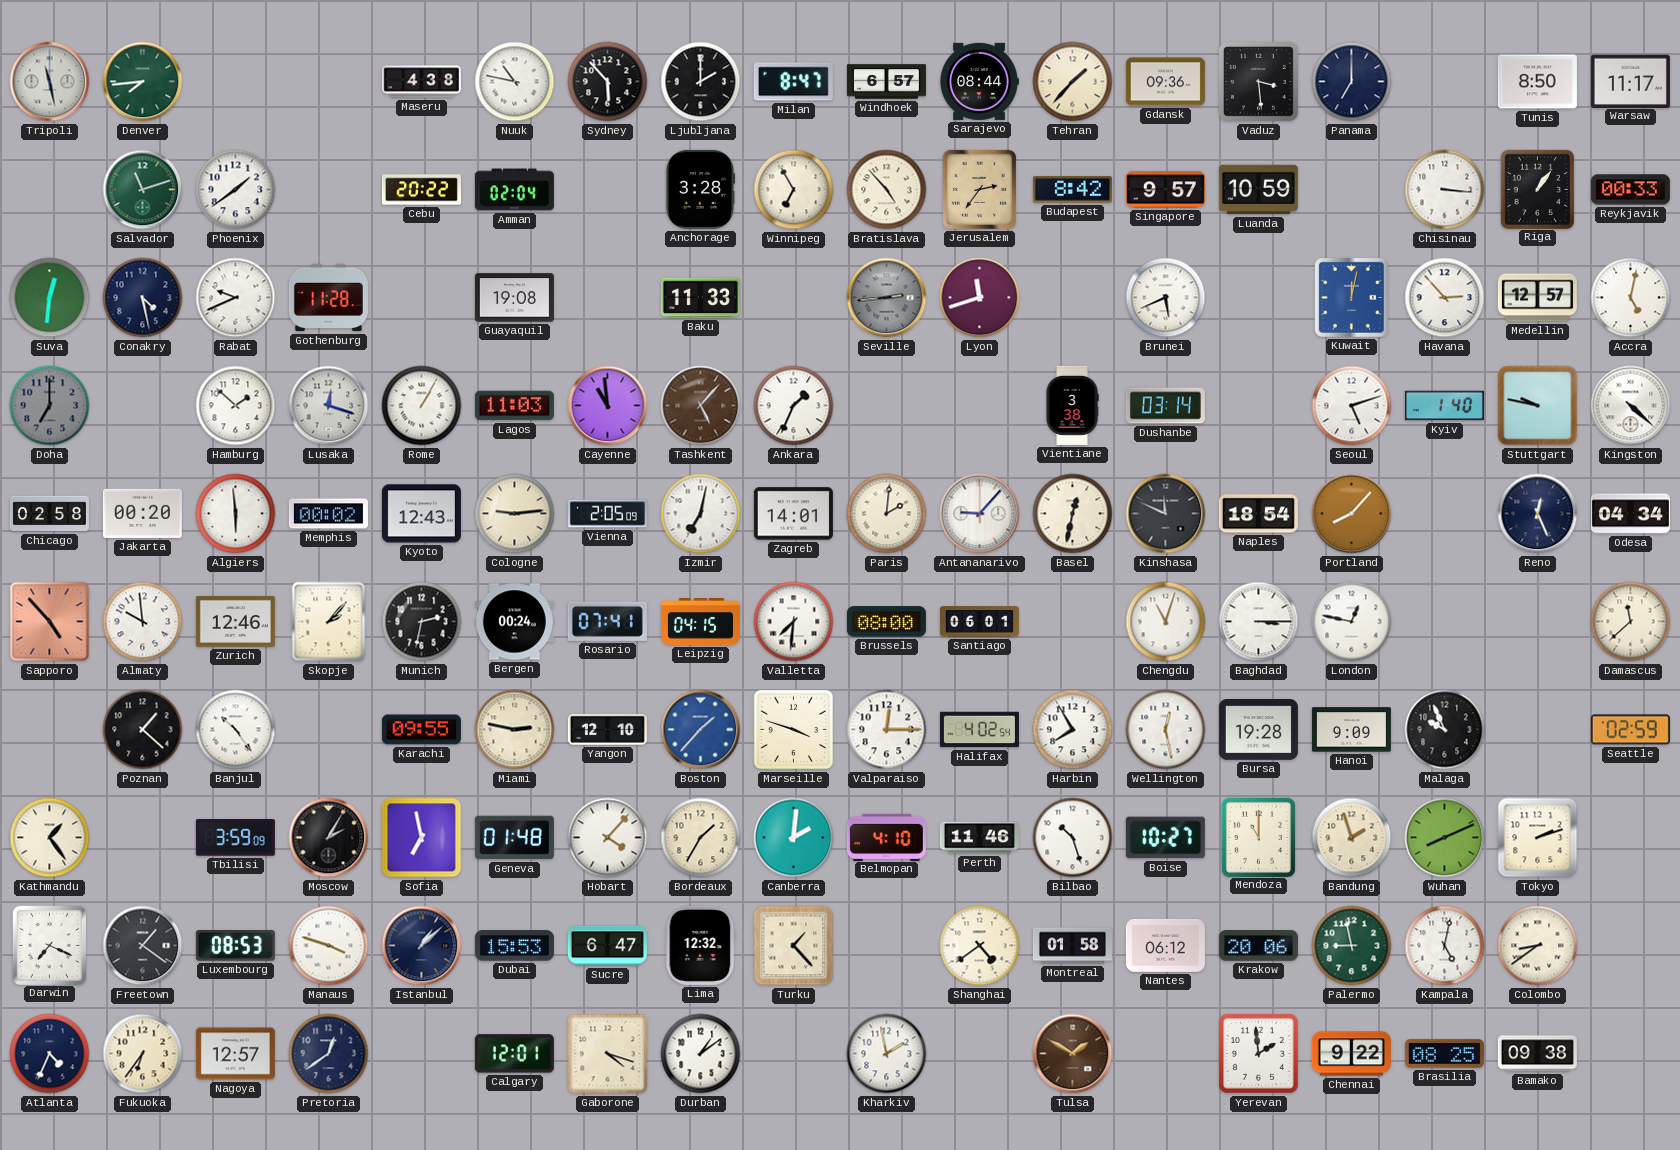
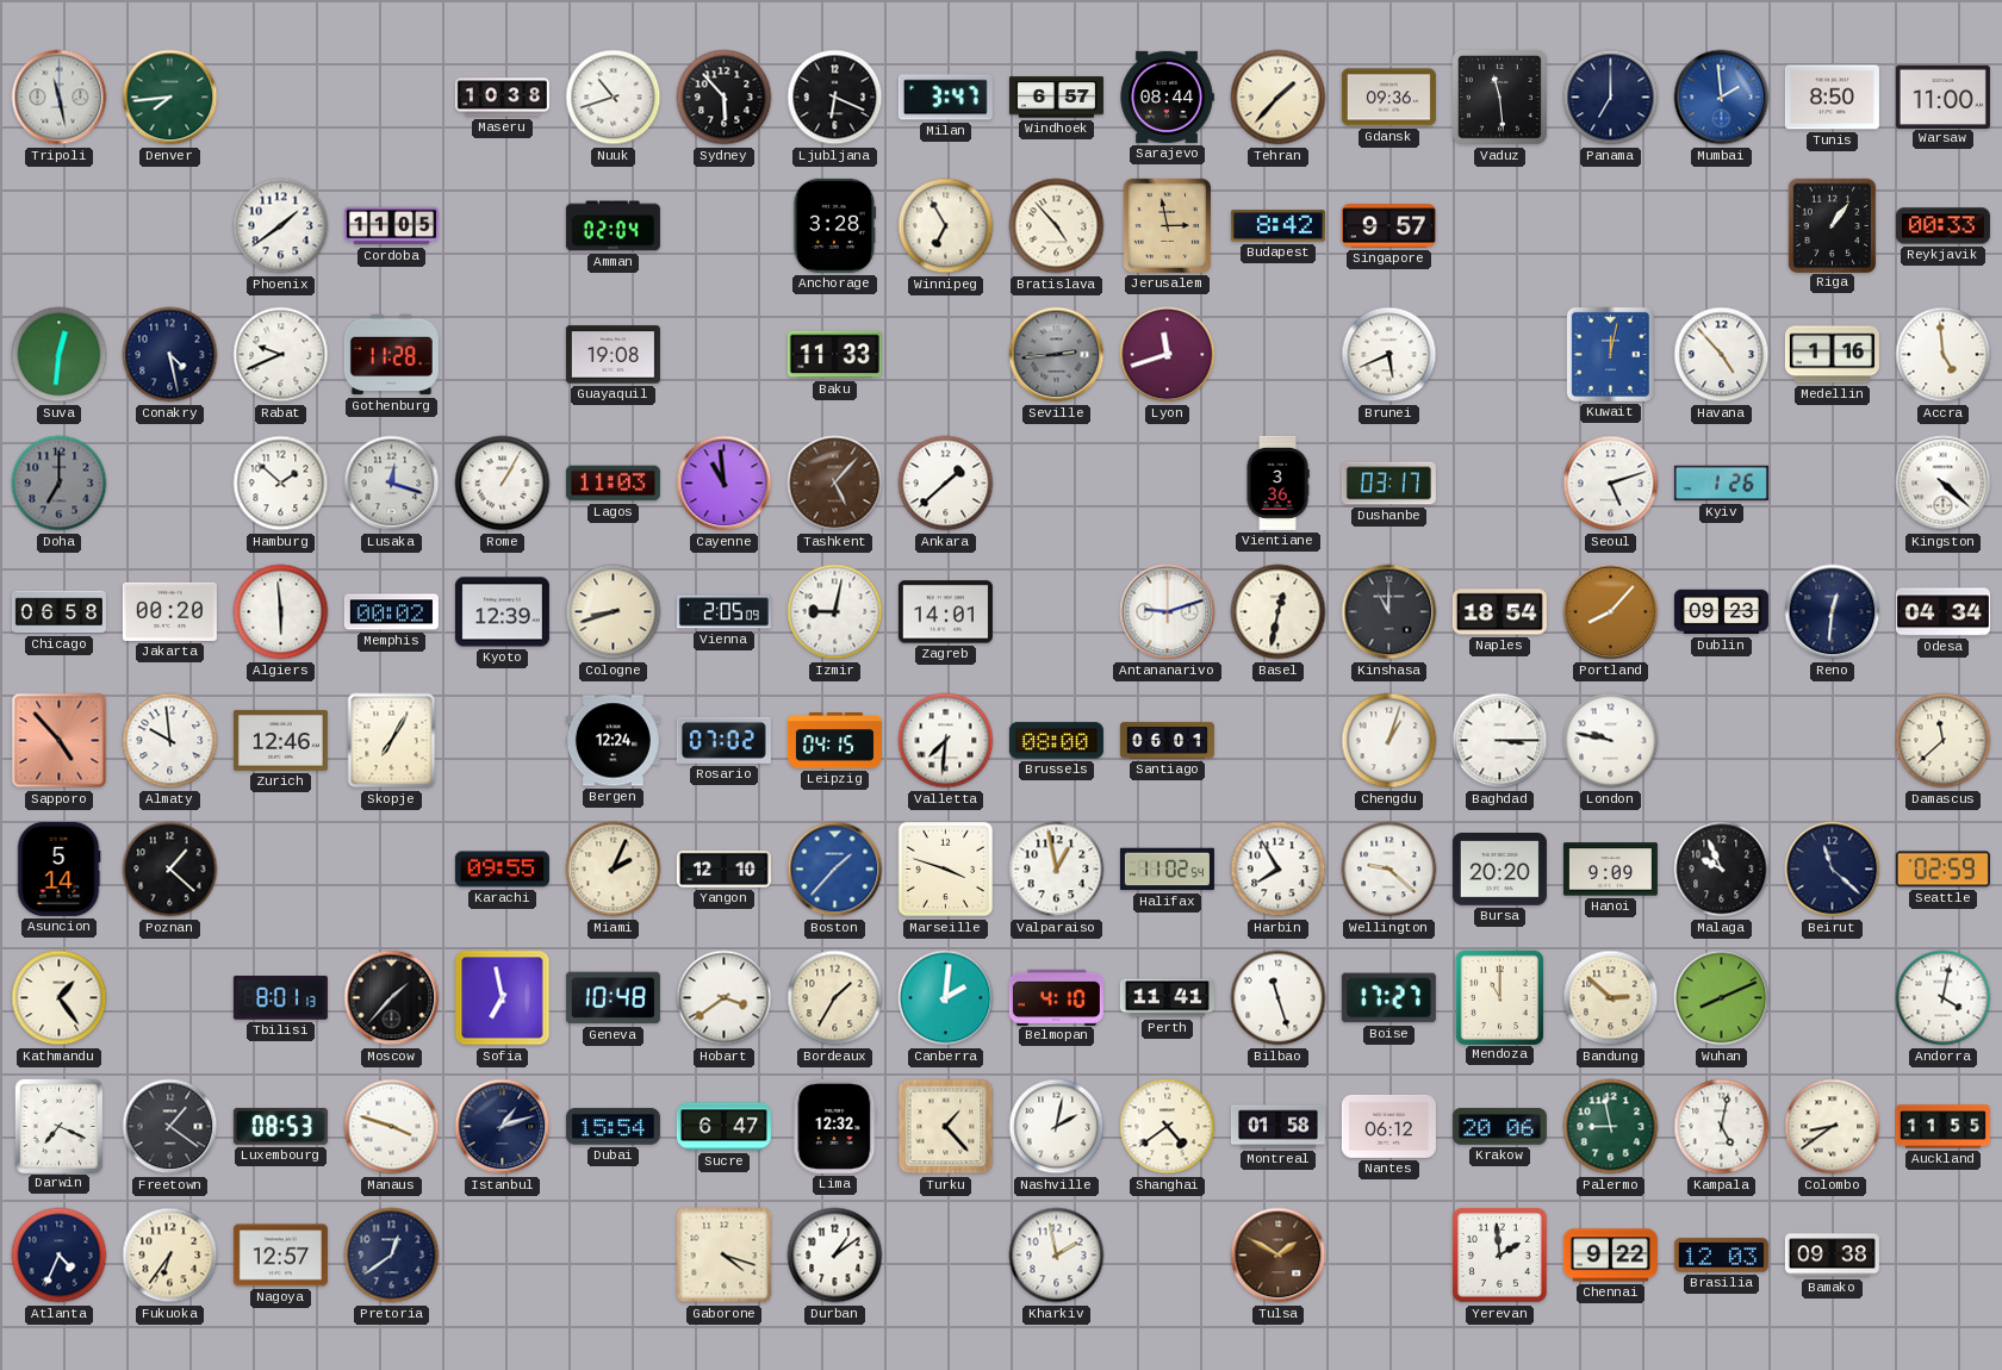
Maseru: 4:38 -> 10:38
Nuuk: 10:47 -> 10:42
Ljubljana: 2:00 -> 6:19
Milan: 8:47 -> 3:47
Vaduz: 3:29 -> 11:29
Mumbai: none -> 1:59
Warsaw: 11:17 -> 11:00
Salvador: 11:12 -> none
Cordoba: none -> 11:05
Cebu: 20:22 -> none
Jerusalem: 2:36 -> 2:58
Luanda: 10:59 -> none
Chisinau: 3:16 -> none
Havana: 2:53 -> 4:53
Medellin: 12:57 -> 1:16
Accra: 5:02 -> 4:59
Ankara: 1:34 -> 1:38
Vientiane: 3:38 -> 3:36
Dushanbe: 03:14 -> 03:17
Kyiv: 1:40 -> 1:26
Stuttgart: 9:47 -> none
Chicago: 02:58 -> 06:58
Kyoto: 12:43 -> 12:39
Cologne: 9:14 -> 8:42
Izmir: 7:02 -> 9:02
Paris: 2:01 -> none
Antananarivo: 9:07 -> 9:12
Kinshasa: 11:49 -> 11:00
Dublin: none -> 09:23
Reno: 12:26 -> 12:31
Skopje: 2:07 -> 7:05
Munich: 2:32 -> none
Bergen: 00:24 -> 12:24
Rosario: 07:41 -> 07:02
Chengdu: 11:03 -> 1:03
London: 12:47 -> 9:47
Asuncion: none -> 5:14
Banjul: 10:24 -> none
Miami: 2:47 -> 2:04
Valparaiso: 12:15 -> 12:58
Halifax: 4:02 -> 11:02
Wellington: 12:28 -> 9:22
Bursa: 19:28 -> 20:20
Beirut: none -> 11:22
Tbilisi: 3:59 -> 8:01
Moscow: 2:05 -> 1:37
Geneva: 01:48 -> 10:48
Hobart: 4:07 -> 3:39
Perth: 11:46 -> 11:41
Bilbao: 10:27 -> 11:27
Boise: 10:27 -> 17:27
Bandung: 1:57 -> 2:52
Tokyo: 2:12 -> none
Andorra: none -> 4:02
Istanbul: 1:08 -> 1:12
Dubai: 15:53 -> 15:54
Nashville: none -> 2:02
Auckland: none -> 11:55
Calgary: 12:01 -> none
Brasilia: 08:25 -> 12:03
